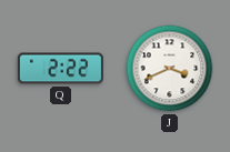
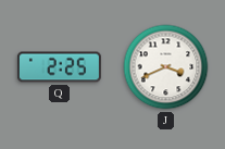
Q: 2:22 -> 2:25
